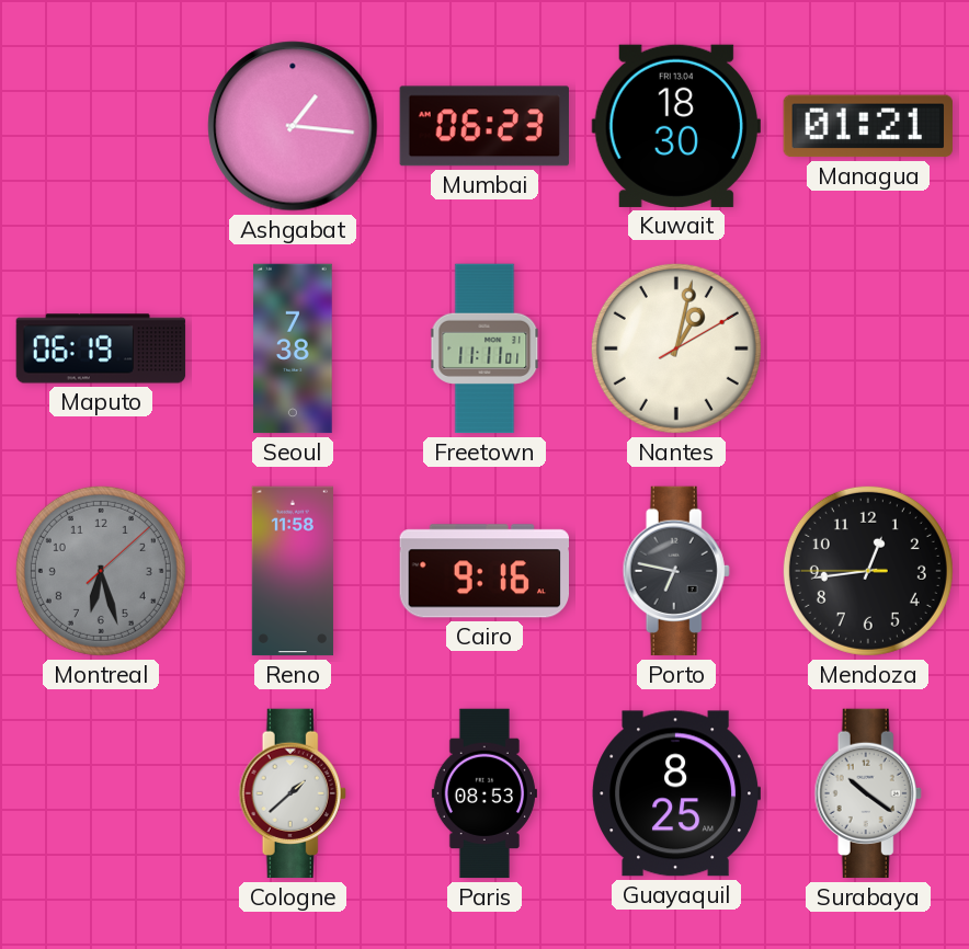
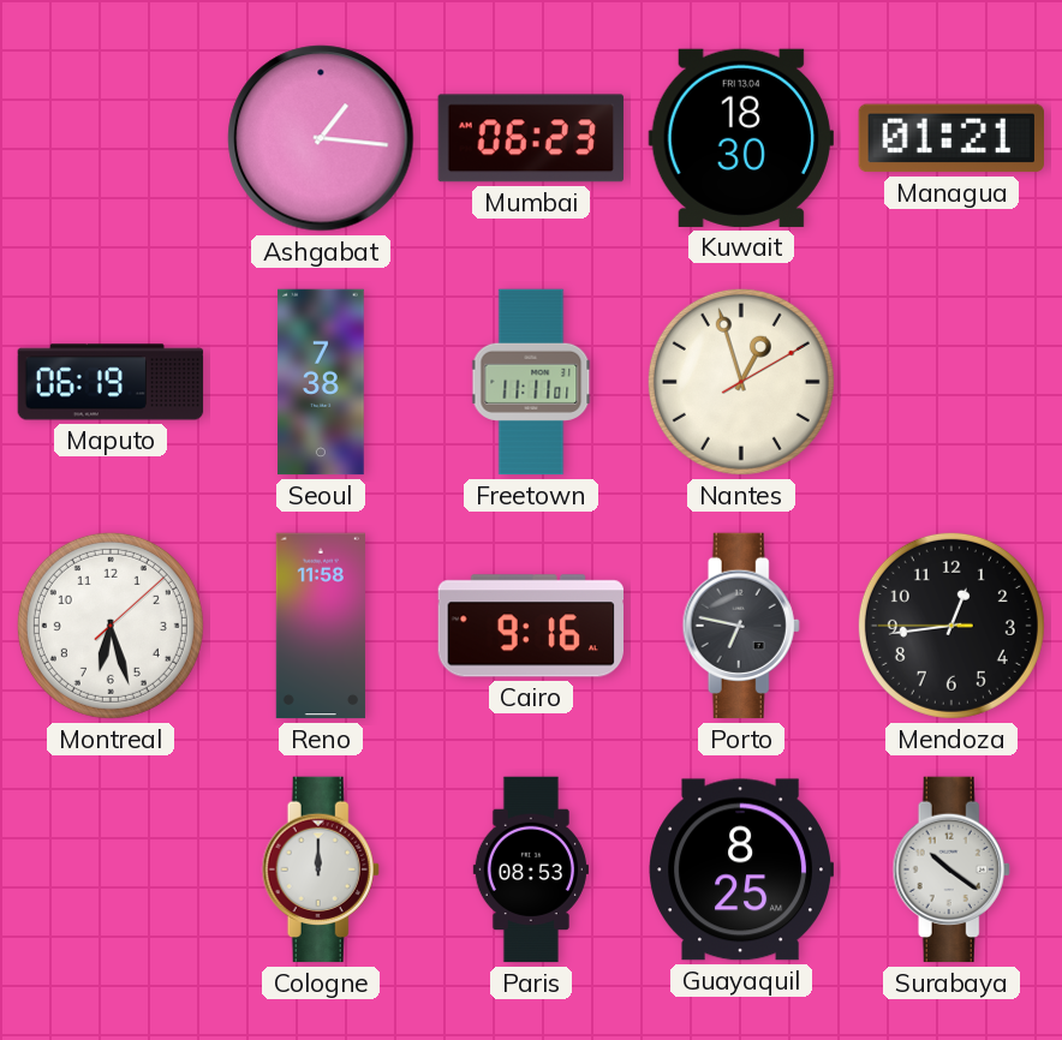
Nantes: 1:02 -> 12:57
Montreal dial: grey -> white
Cologne: 1:38 -> 12:00
